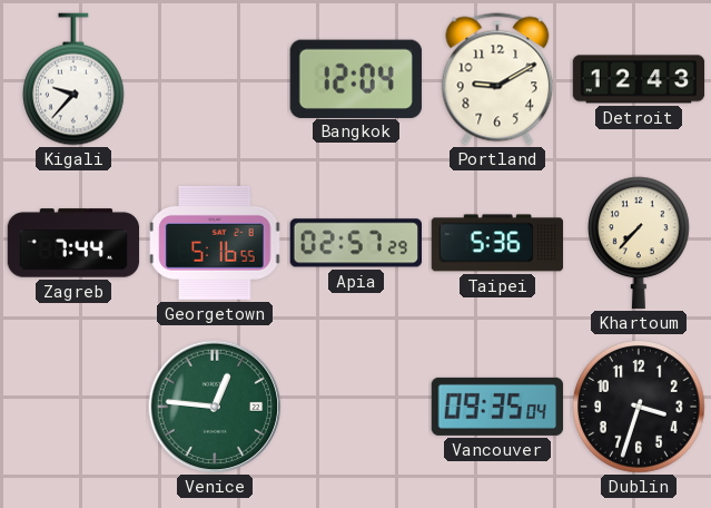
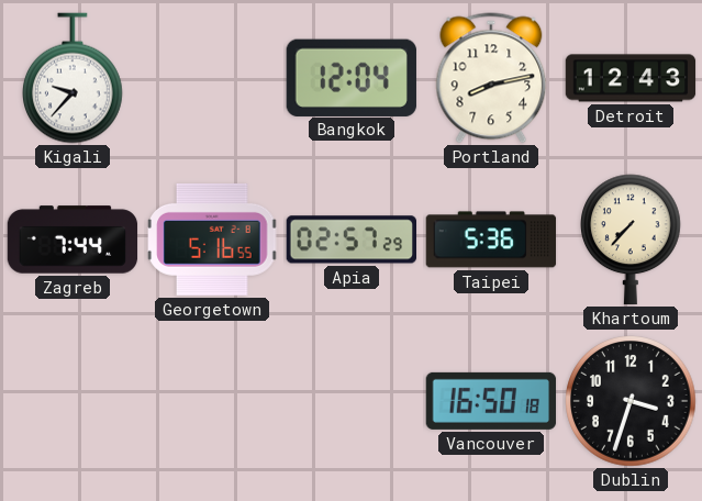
Portland: 9:10 -> 8:13
Venice: 12:46 -> none
Vancouver: 09:35 -> 16:50
